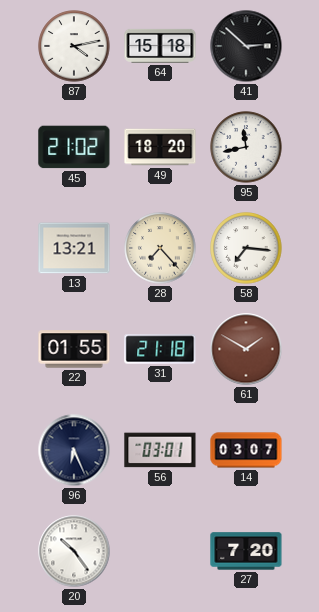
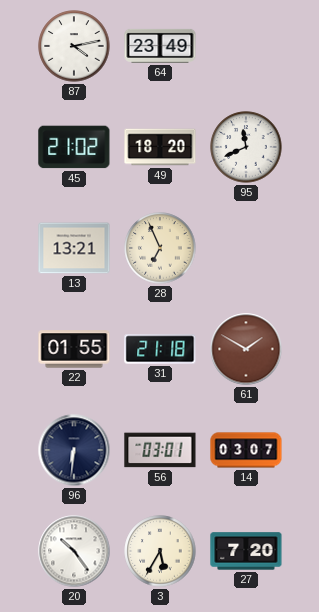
64: 15:18 -> 23:49
41: 2:52 -> none
95: 11:43 -> 11:41
28: 7:23 -> 6:56
58: 7:16 -> none
96: 6:26 -> 6:31
3: none -> 5:35
